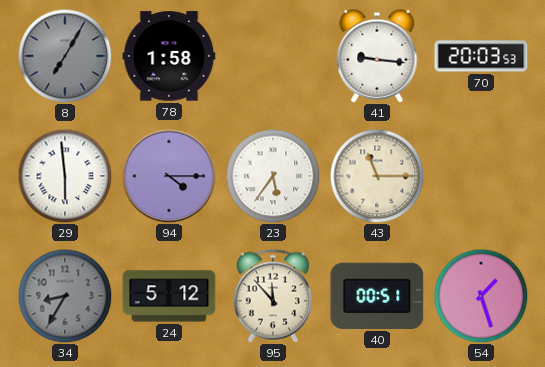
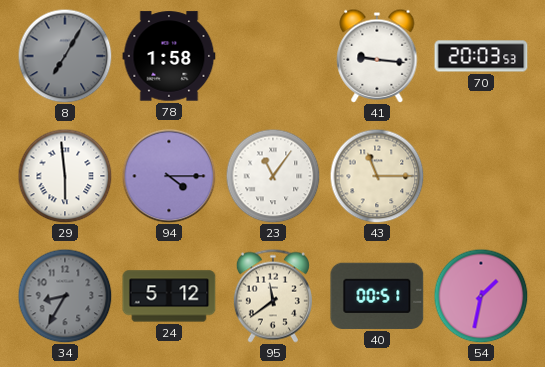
23: 5:36 -> 11:06
95: 11:53 -> 11:39
54: 1:27 -> 1:32
